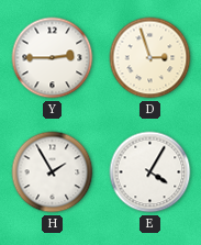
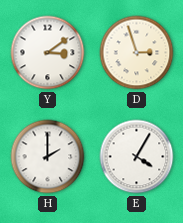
Y: 2:45 -> 3:09
H: 1:55 -> 2:00
